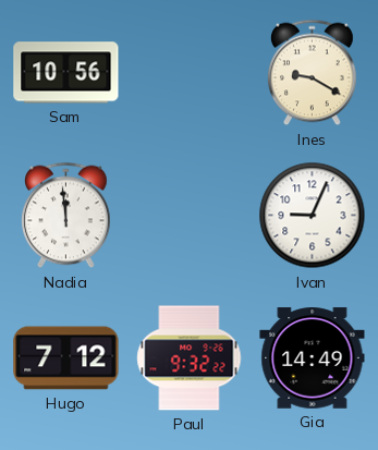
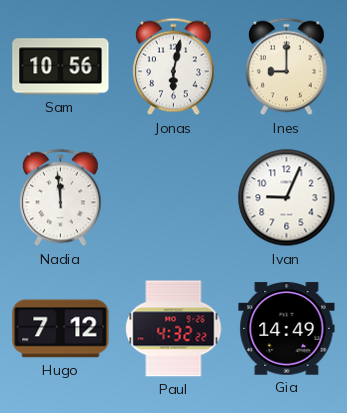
Jonas: none -> 6:02
Ines: 9:20 -> 9:00
Paul: 9:32 -> 4:32
